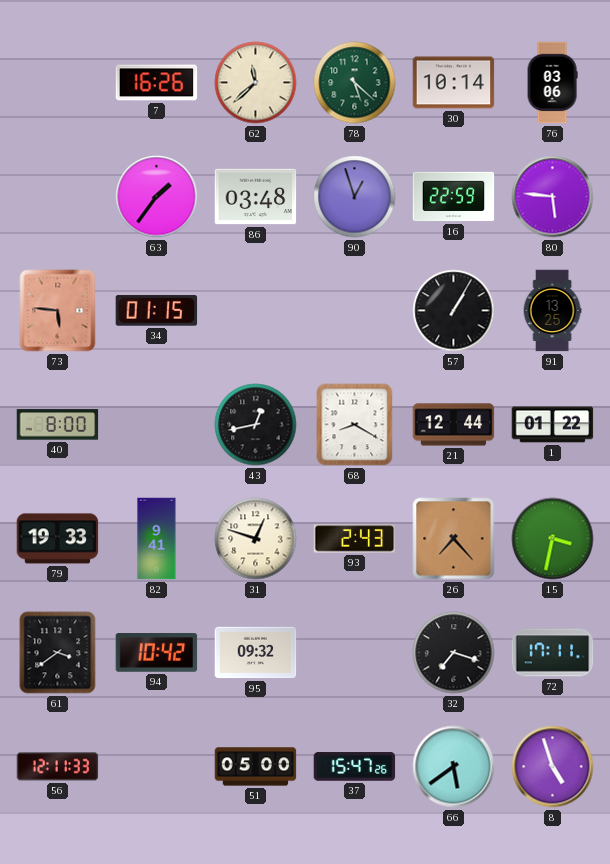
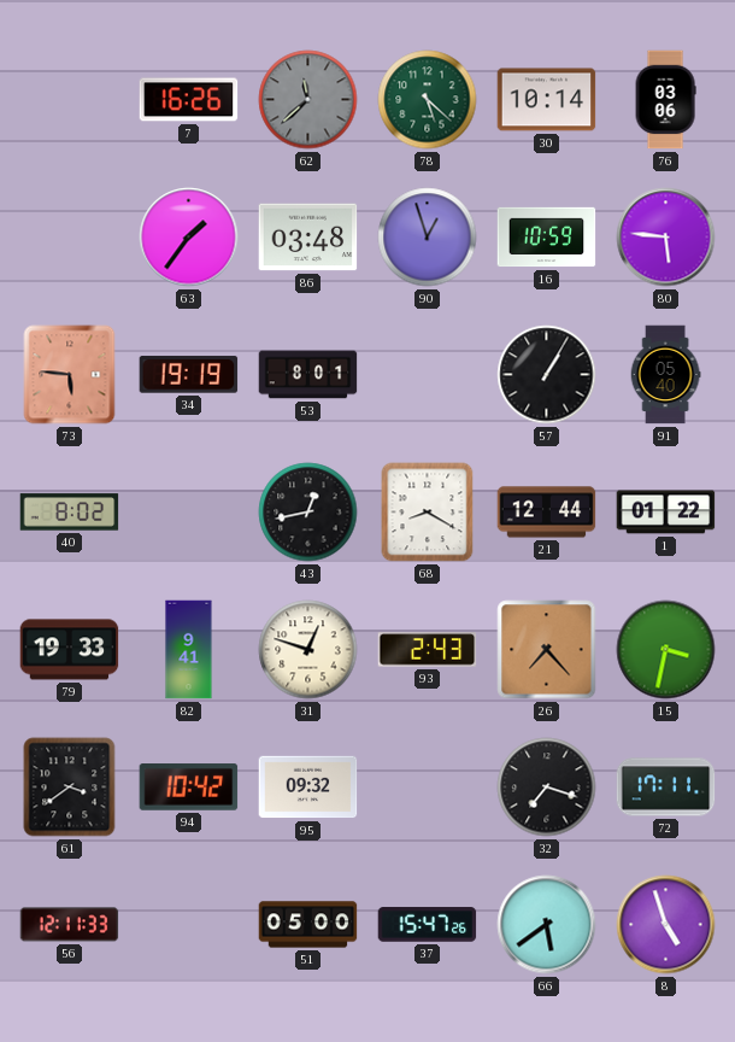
62 dial: cream -> grey
16: 22:59 -> 10:59
34: 01:15 -> 19:19
53: none -> 8:01
91: 13:25 -> 05:40
40: 8:00 -> 8:02
